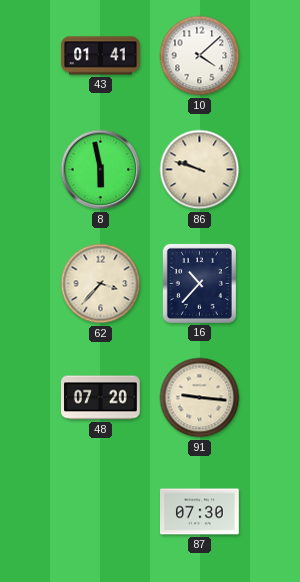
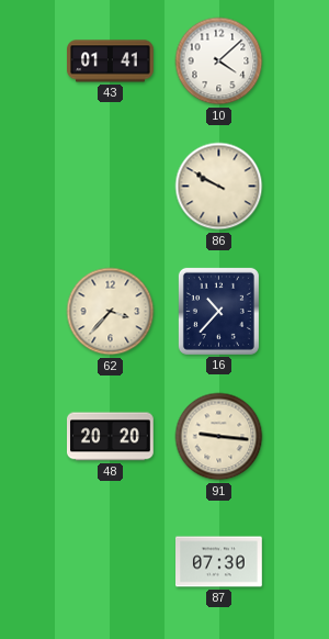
8: 5:58 -> none
86: 9:48 -> 9:50
48: 07:20 -> 20:20
